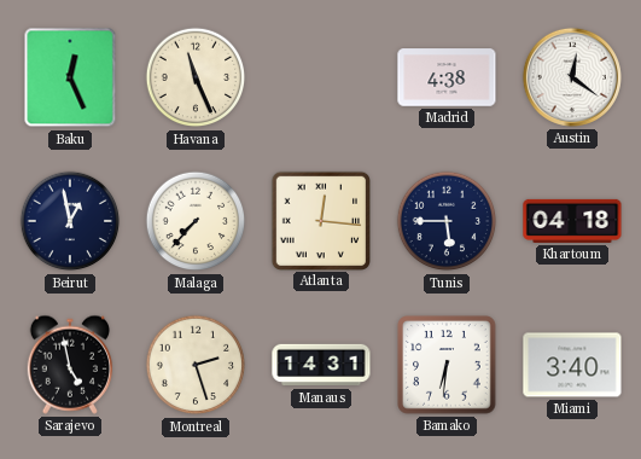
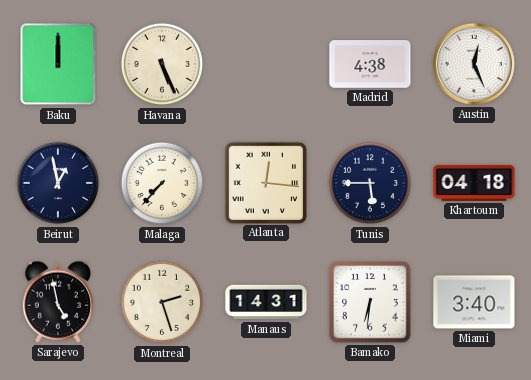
Baku: 12:26 -> 12:00
Havana: 11:26 -> 5:26
Austin: 12:21 -> 12:26
